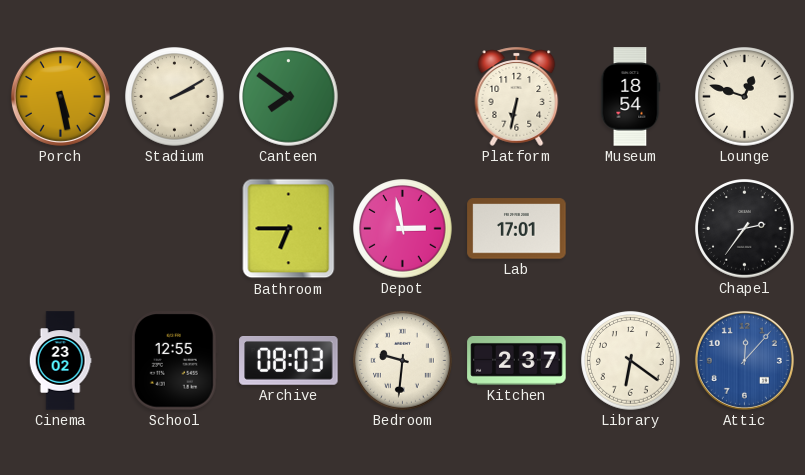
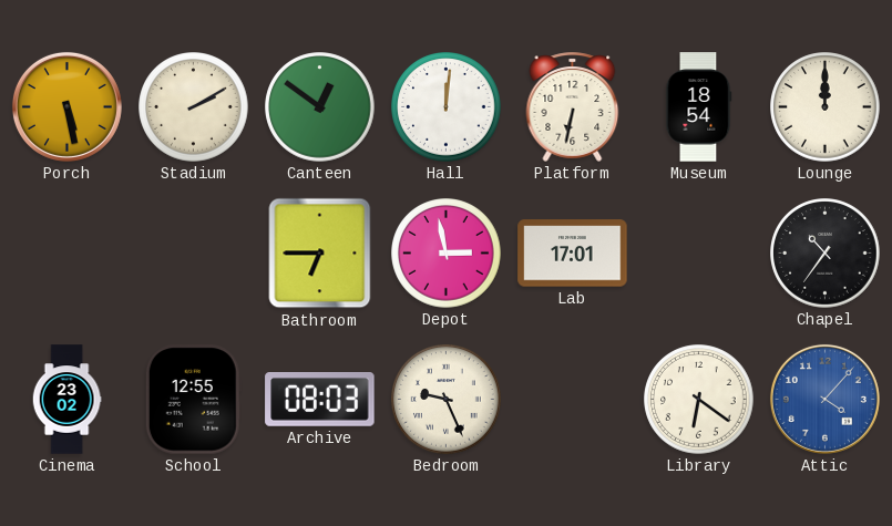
Canteen: 7:51 -> 12:51
Hall: none -> 12:01
Lounge: 12:48 -> 12:00
Chapel: 2:36 -> 10:36
Bedroom: 9:31 -> 9:26
Kitchen: 2:37 -> none
Attic: 12:07 -> 4:07
